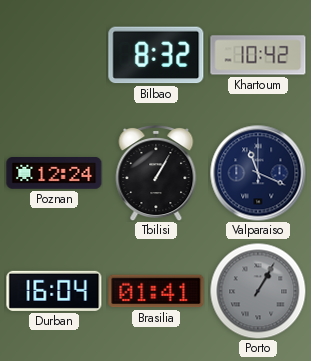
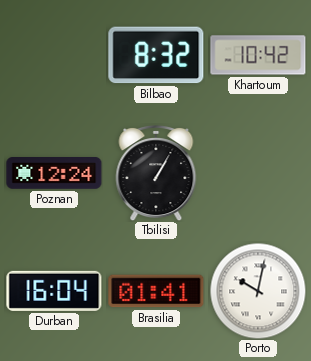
Valparaiso: 11:19 -> none
Porto: 1:05 -> 10:02
Porto dial: grey -> white
